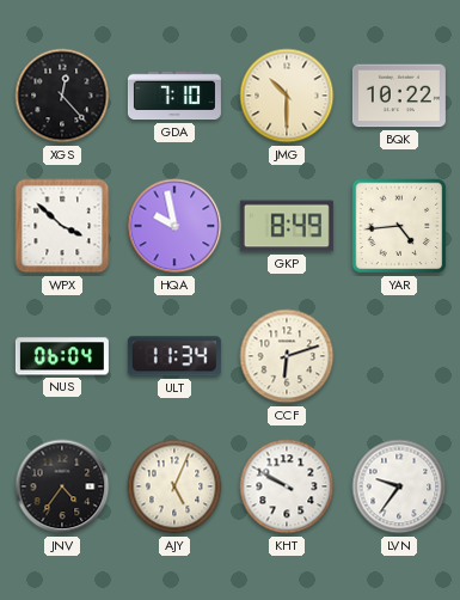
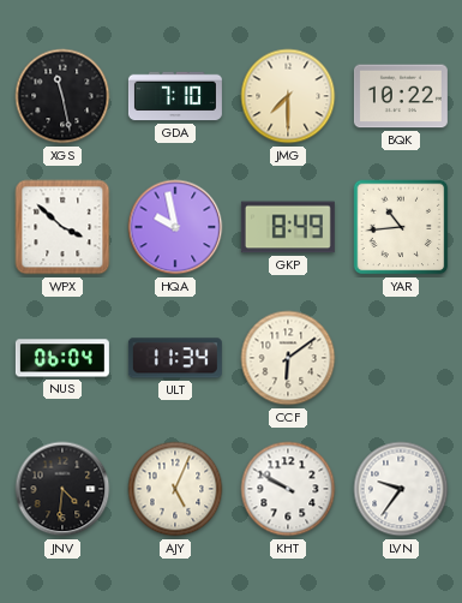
XGS: 12:23 -> 11:28
JMG: 10:30 -> 7:30
YAR: 4:44 -> 10:44
CCF: 6:12 -> 6:09
JNV: 4:36 -> 4:31
